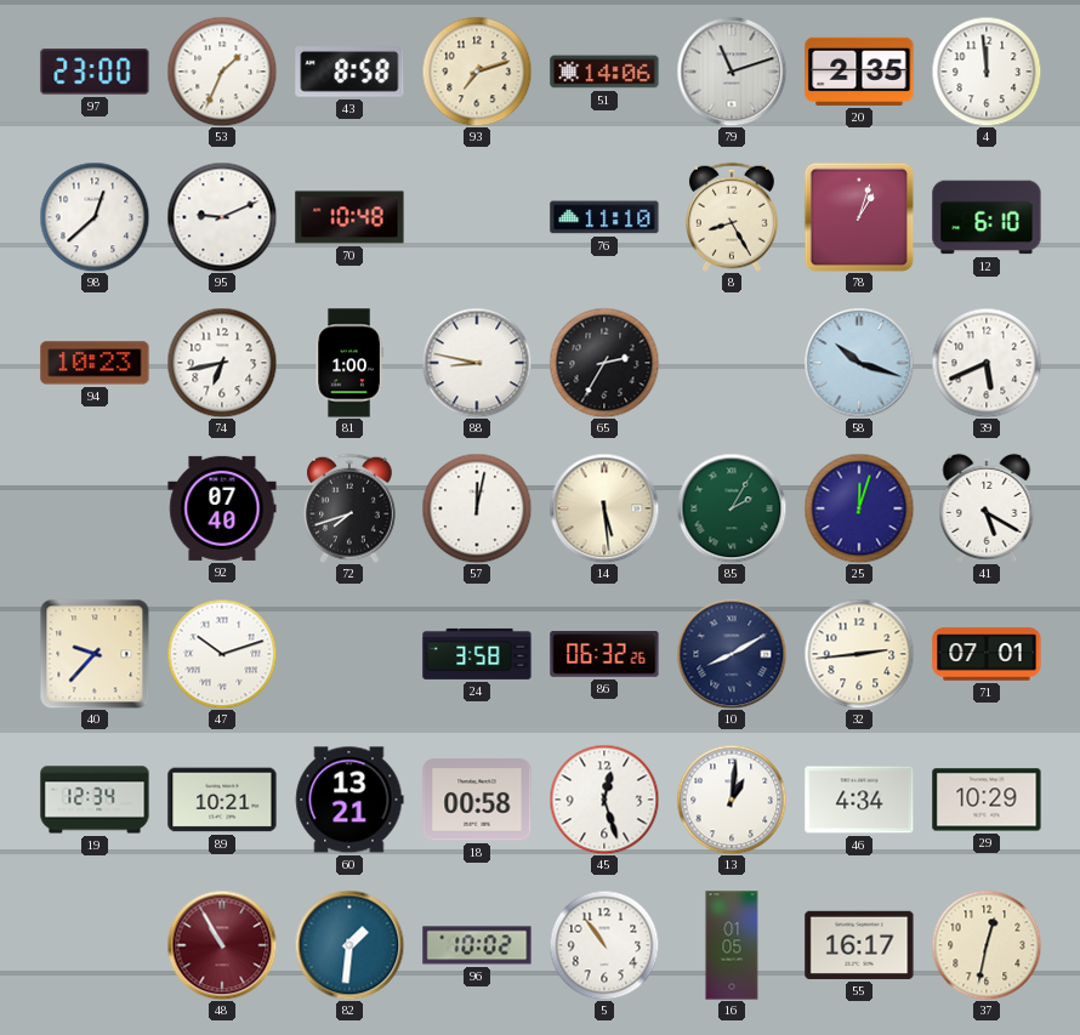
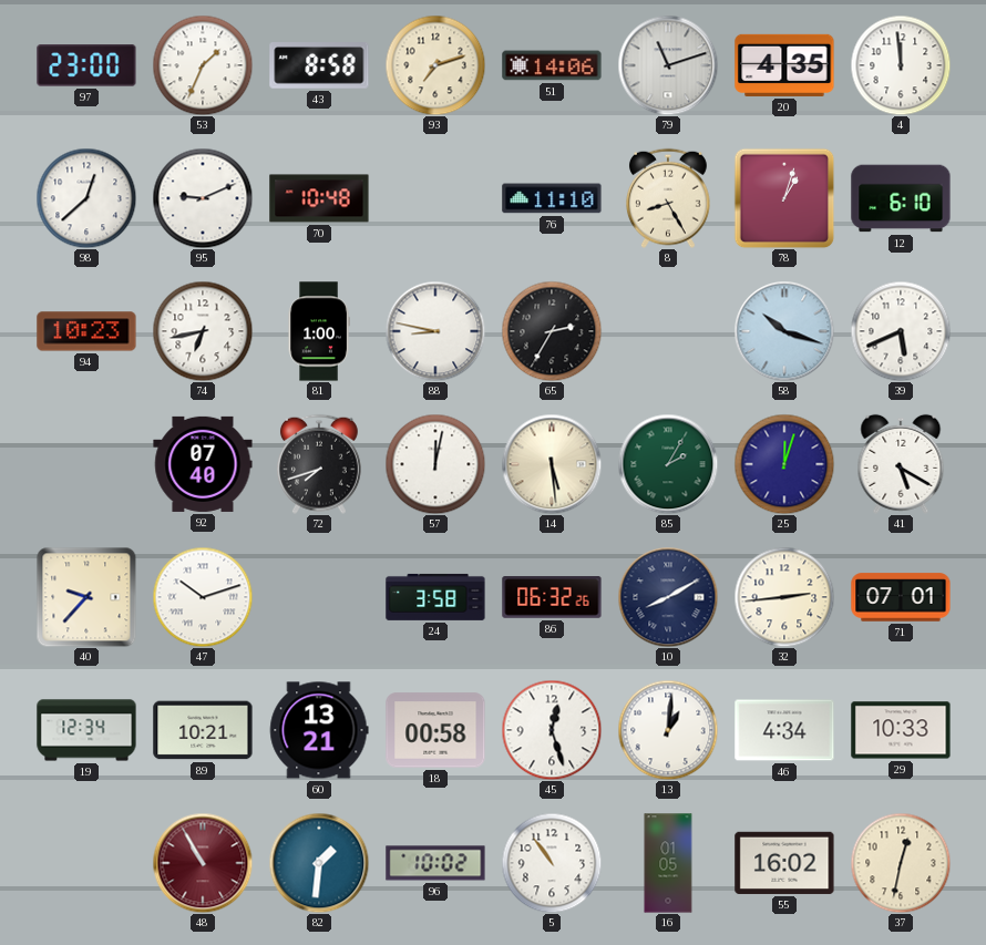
20: 2:35 -> 4:35
29: 10:29 -> 10:33
55: 16:17 -> 16:02
